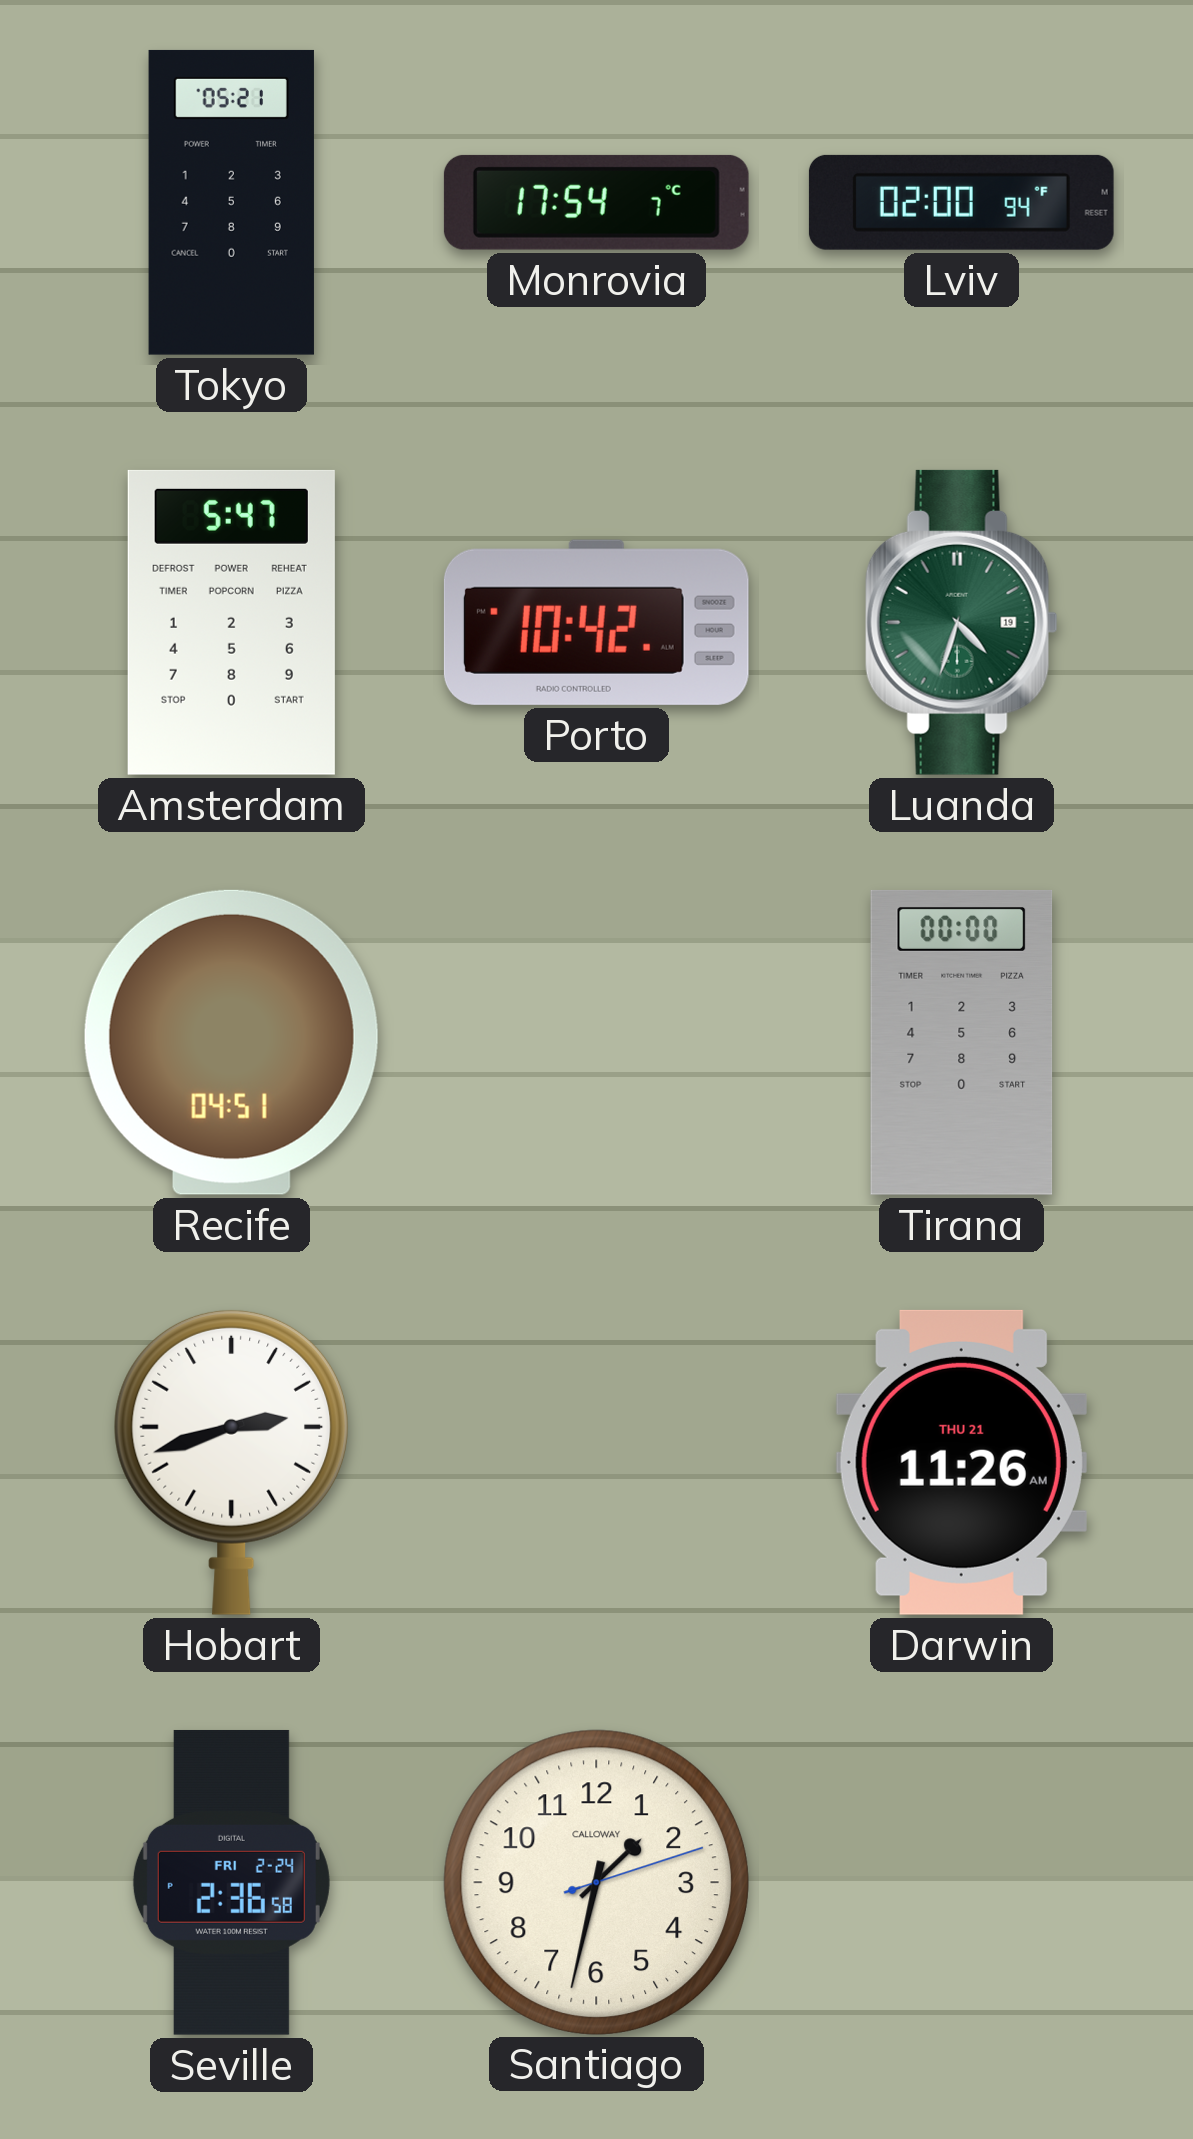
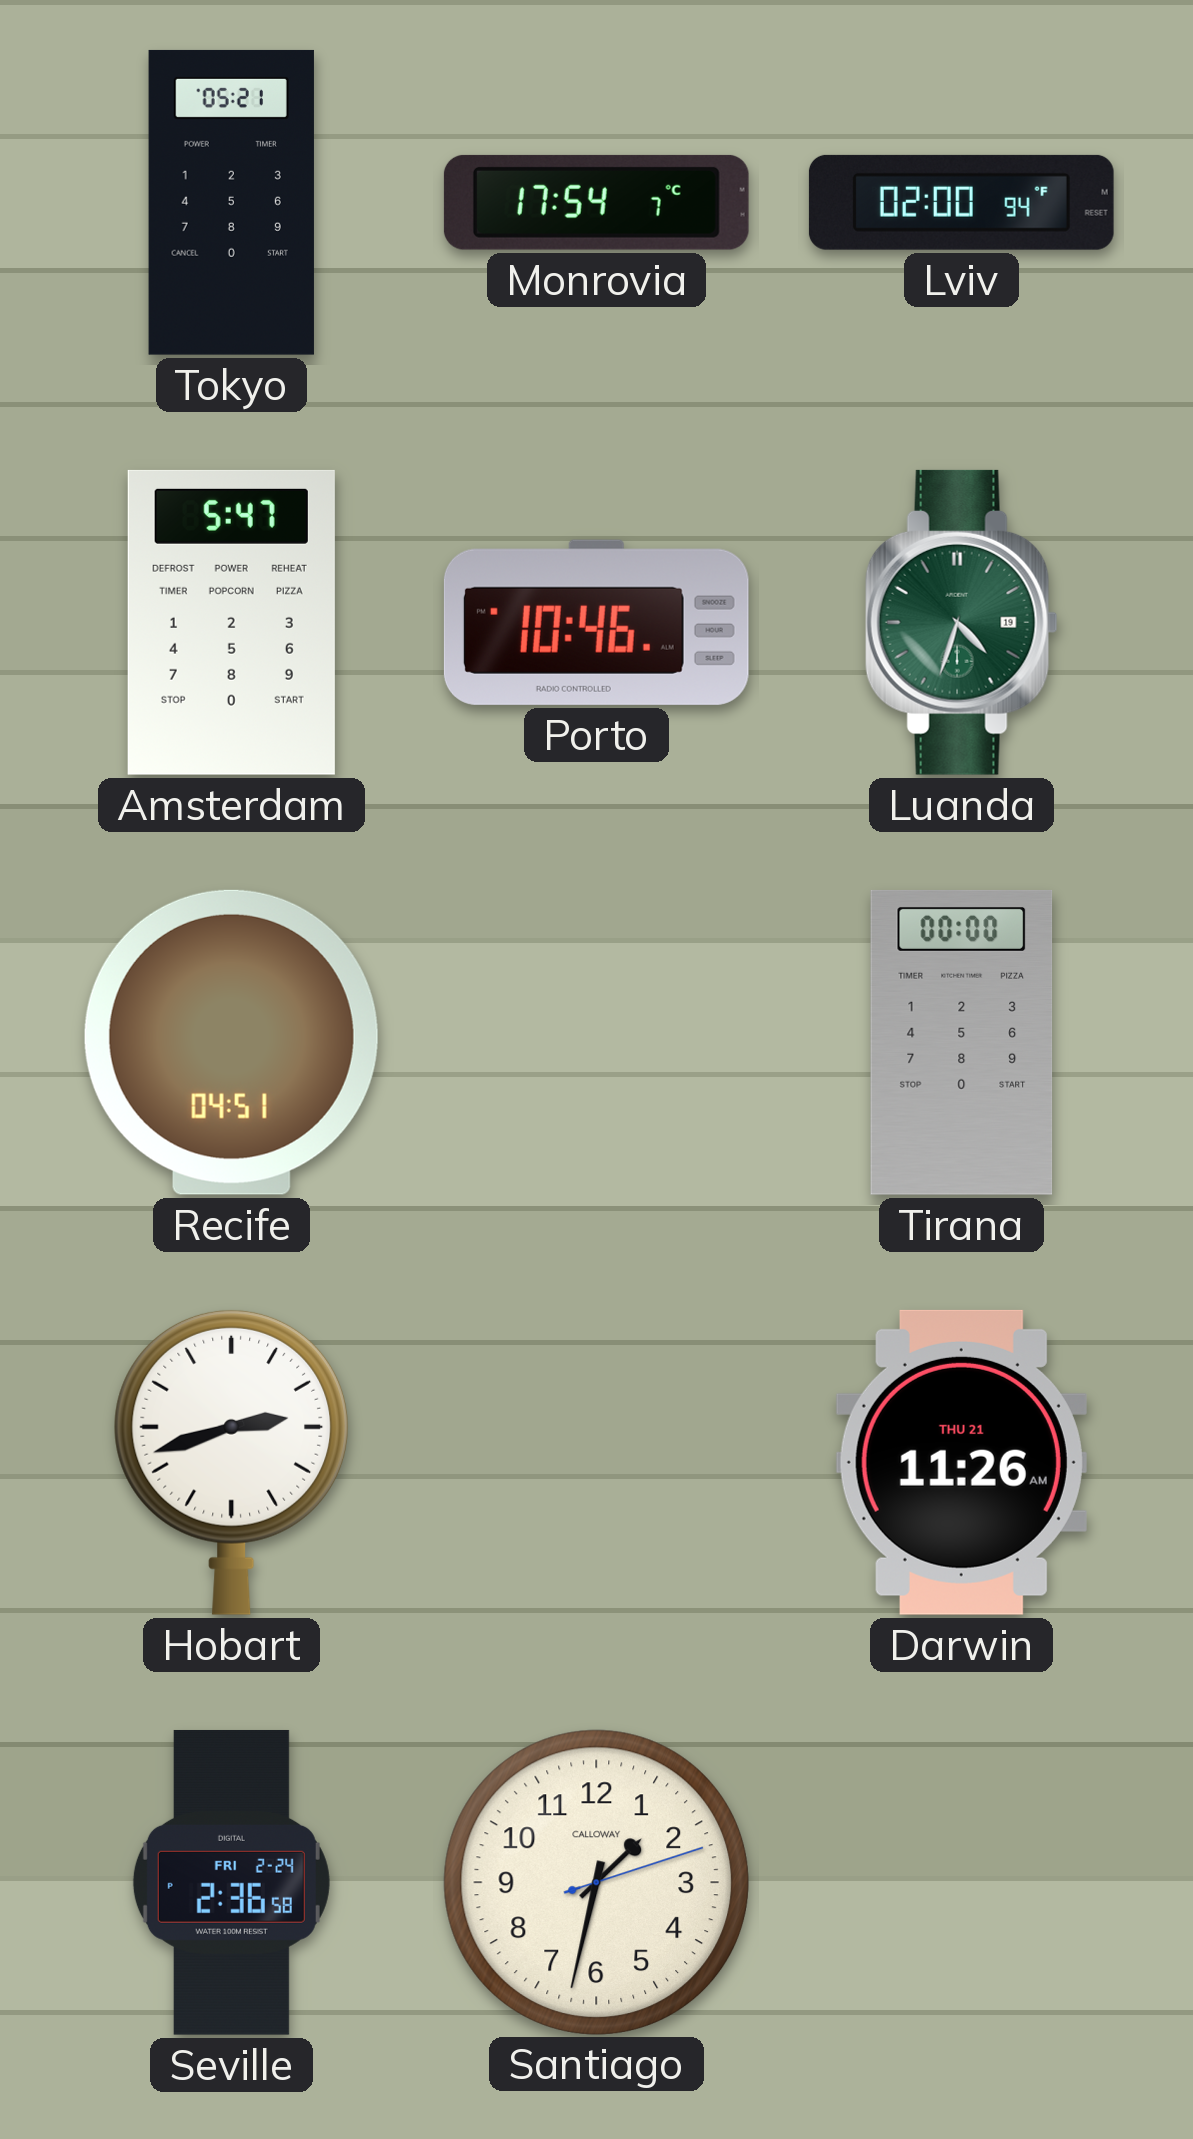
Porto: 10:42 -> 10:46
